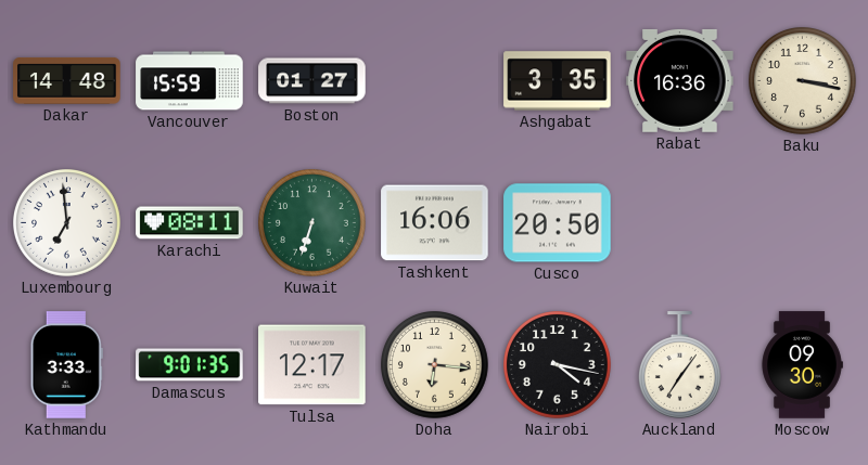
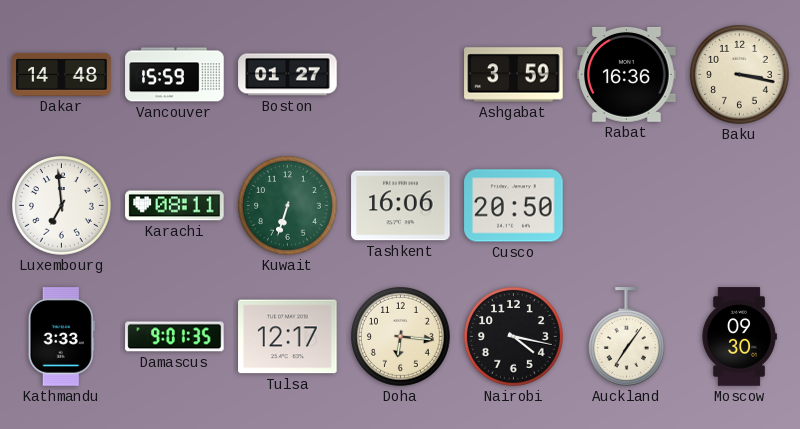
Ashgabat: 3:35 -> 3:59
